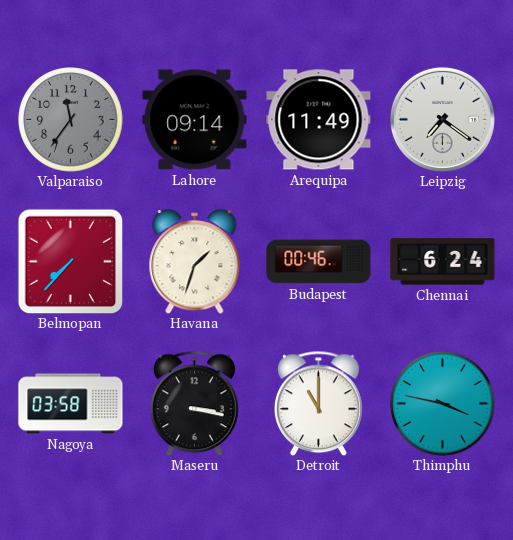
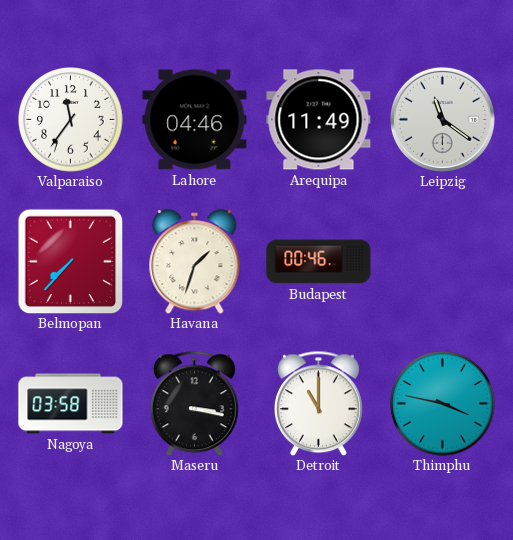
Valparaiso dial: grey -> white
Lahore: 09:14 -> 04:46
Leipzig: 7:21 -> 11:21
Chennai: 6:24 -> none
